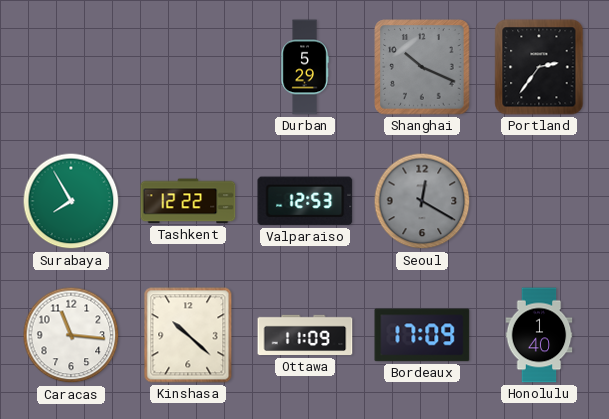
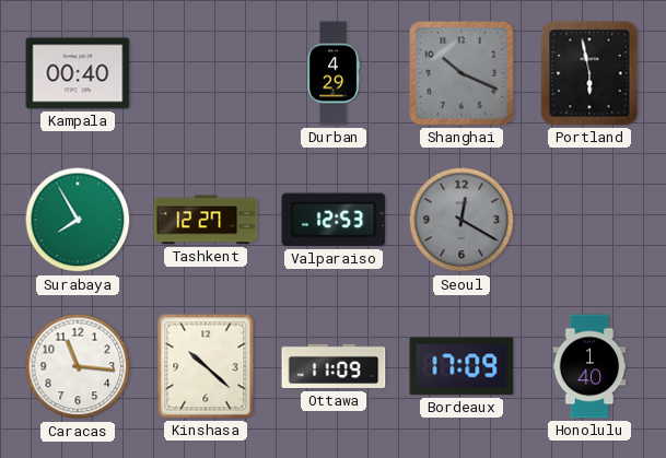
Kampala: none -> 00:40
Durban: 5:29 -> 4:29
Portland: 2:36 -> 5:58
Tashkent: 12:22 -> 12:27
